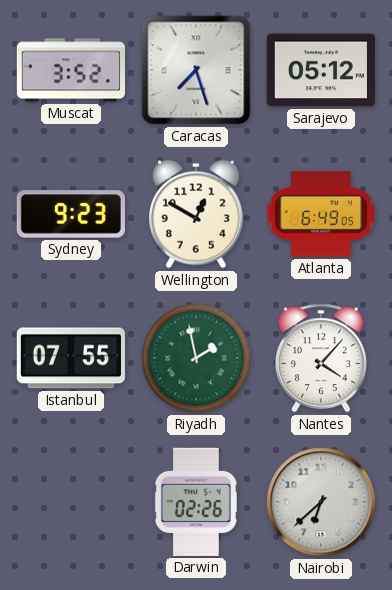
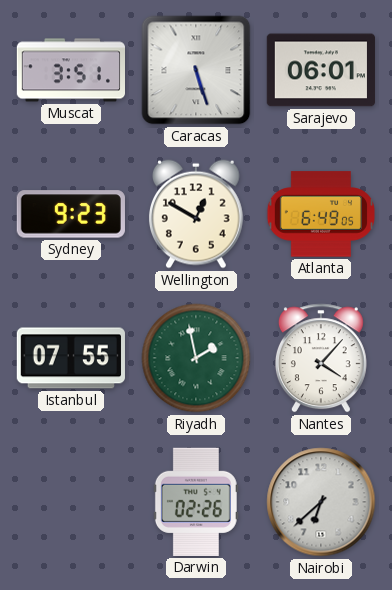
Muscat: 3:52 -> 3:51
Caracas: 7:27 -> 5:27
Sarajevo: 05:12 -> 06:01
